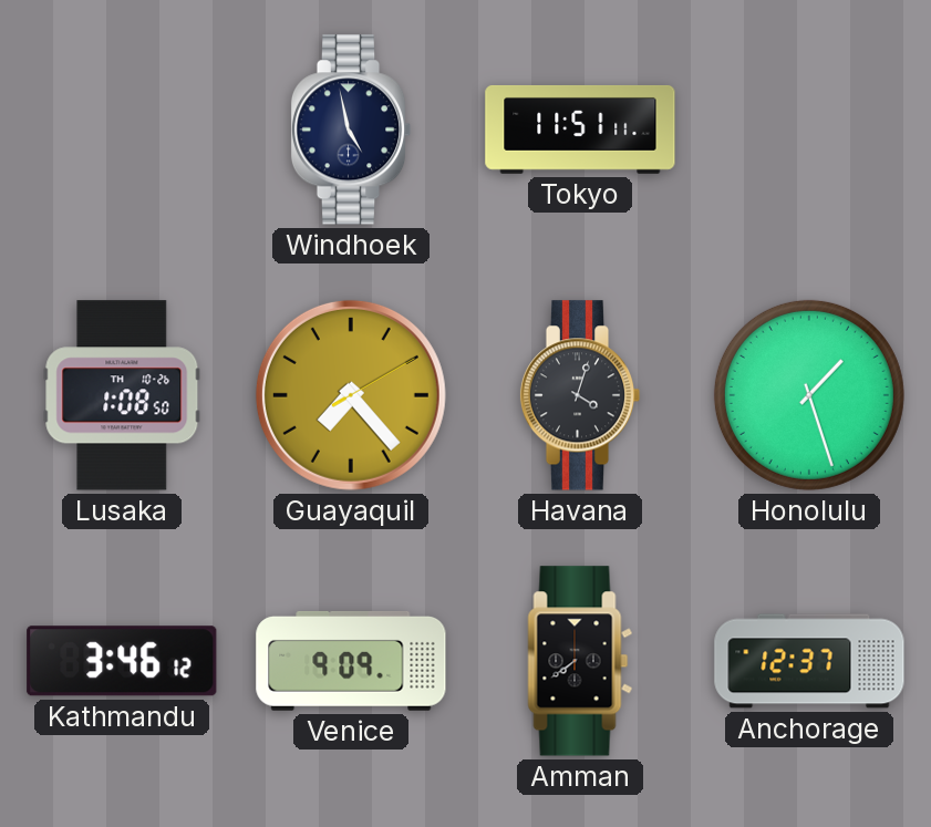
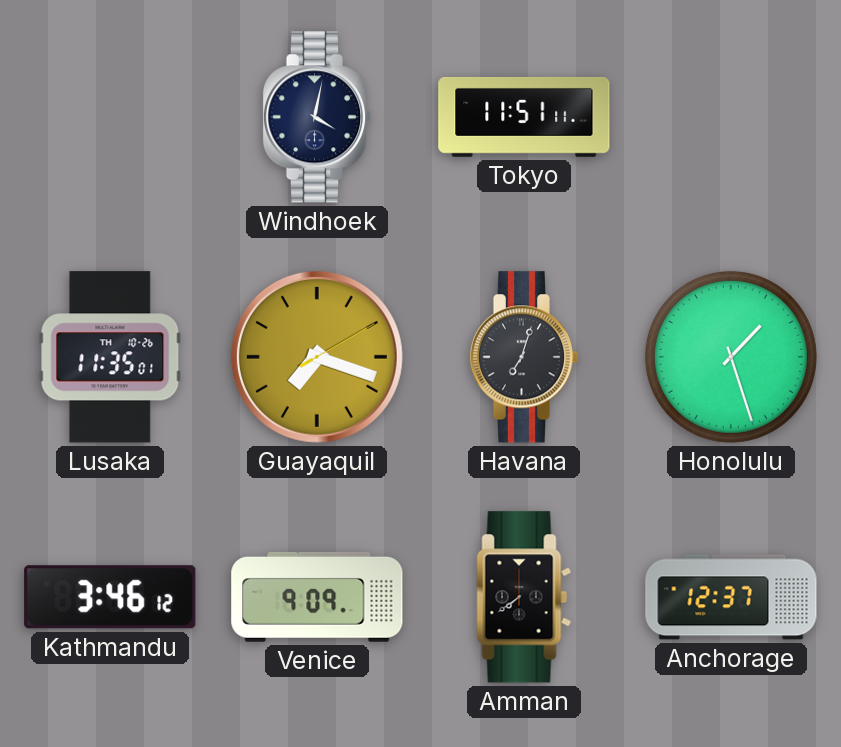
Windhoek: 4:58 -> 4:02
Lusaka: 1:08 -> 11:35
Guayaquil: 7:23 -> 7:18
Havana: 4:03 -> 7:03
